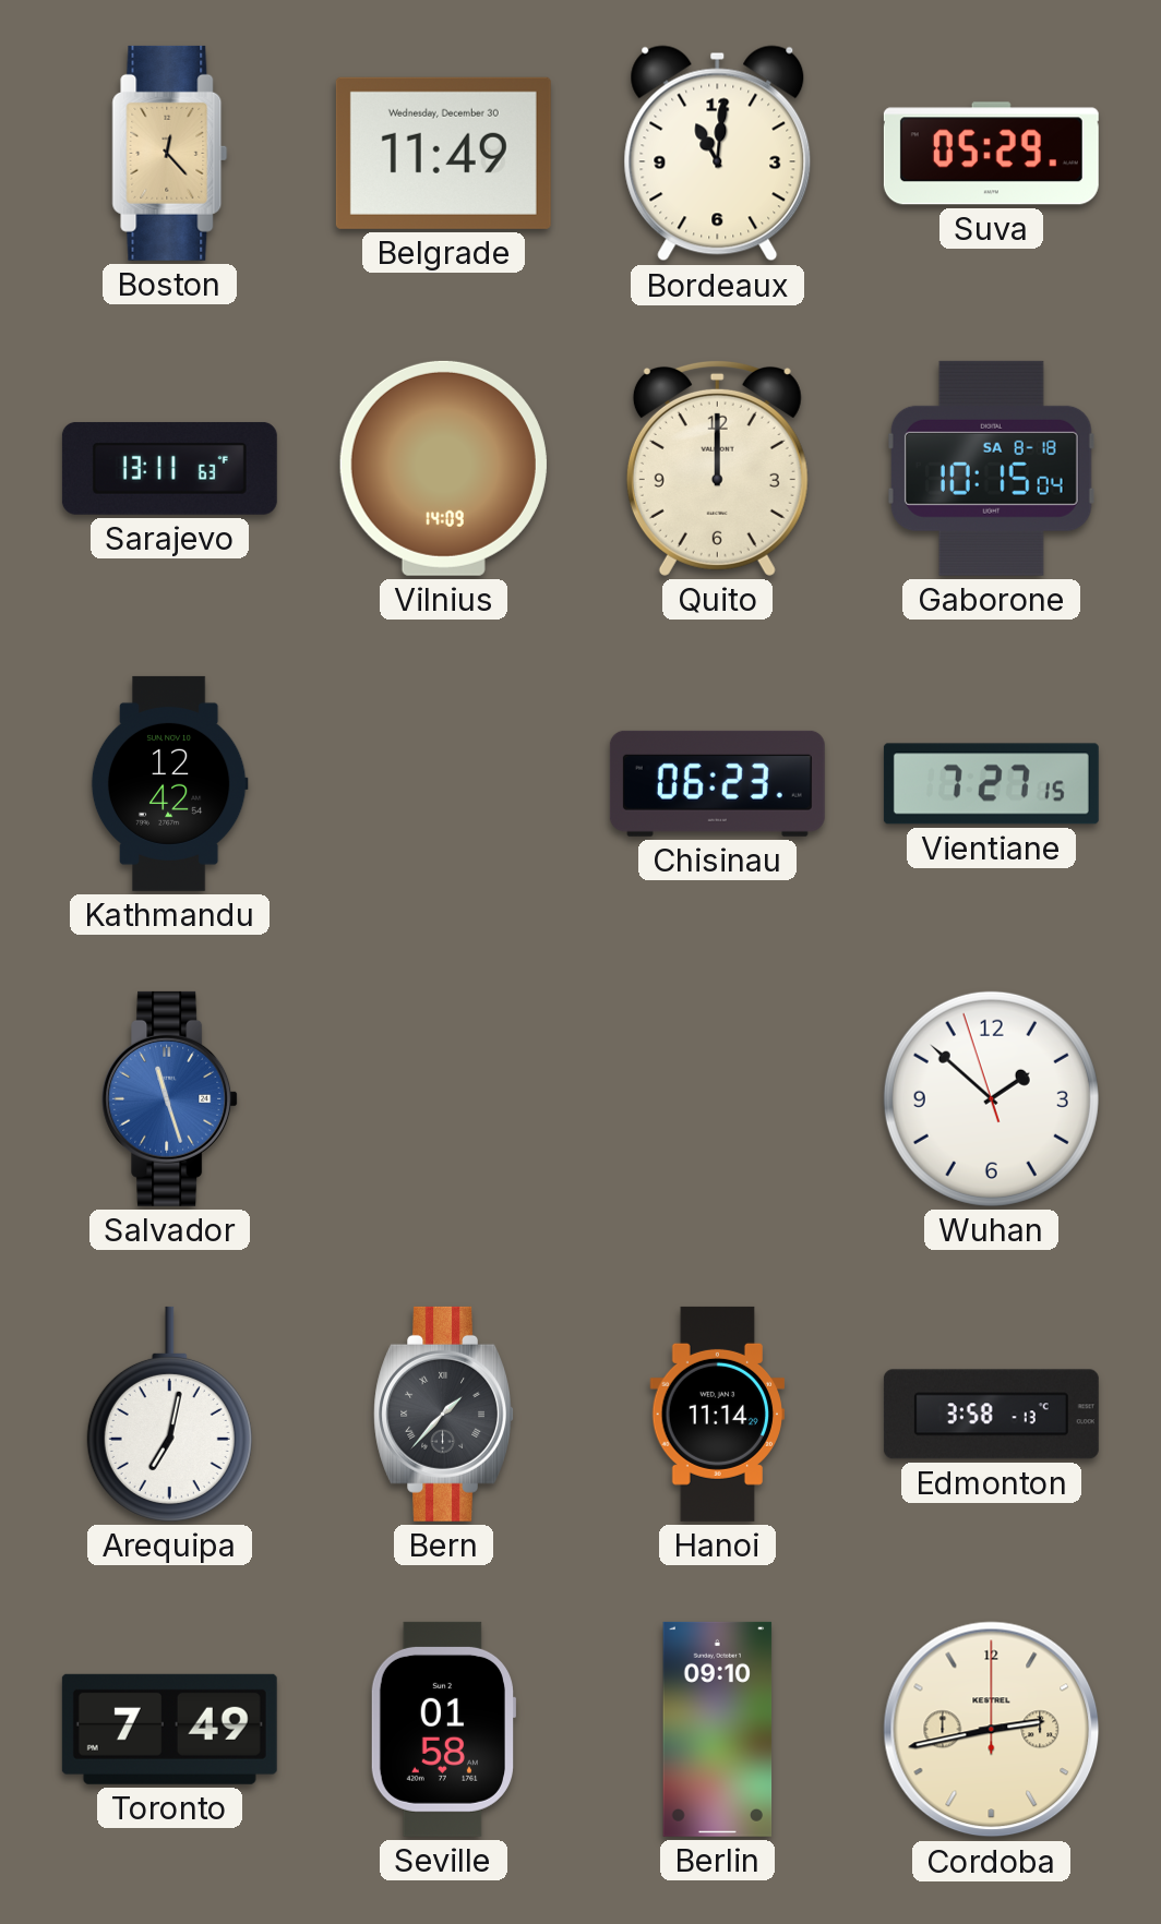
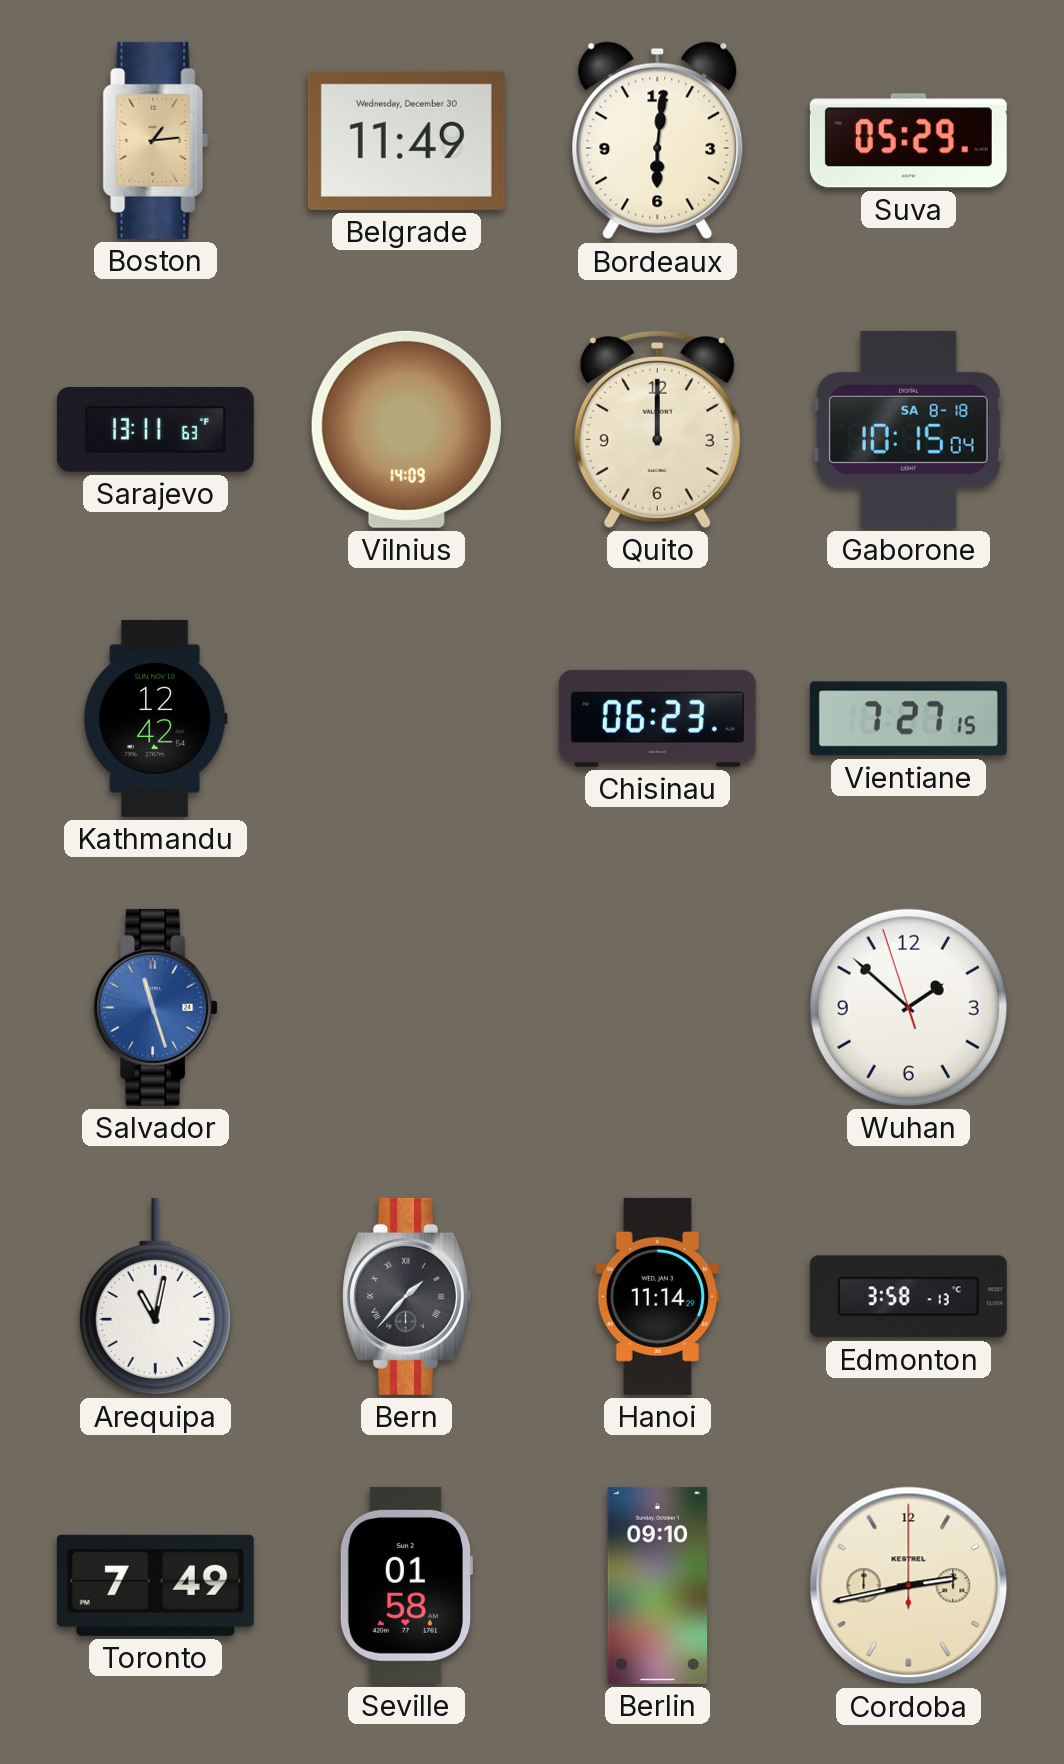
Boston: 12:23 -> 1:14
Bordeaux: 11:01 -> 6:01
Arequipa: 7:02 -> 11:02
